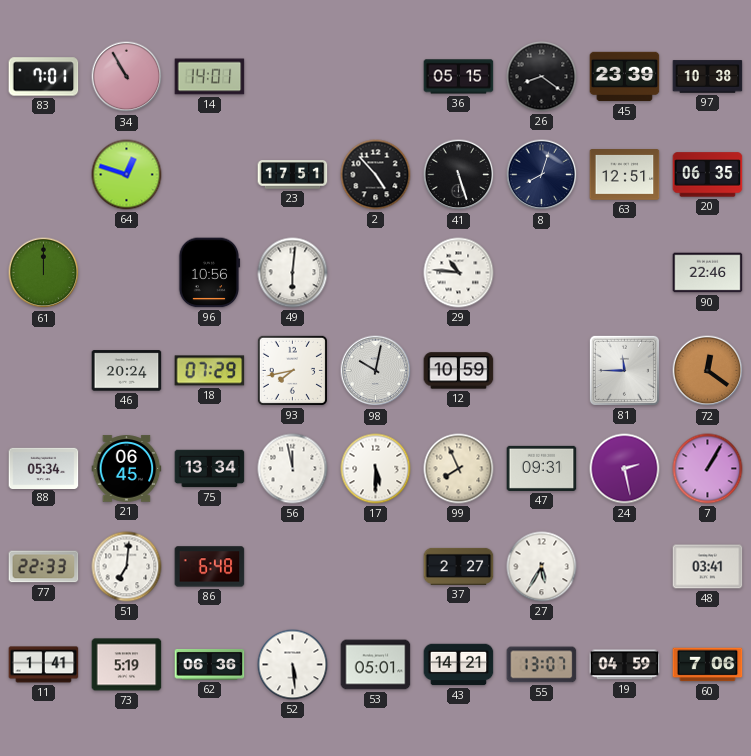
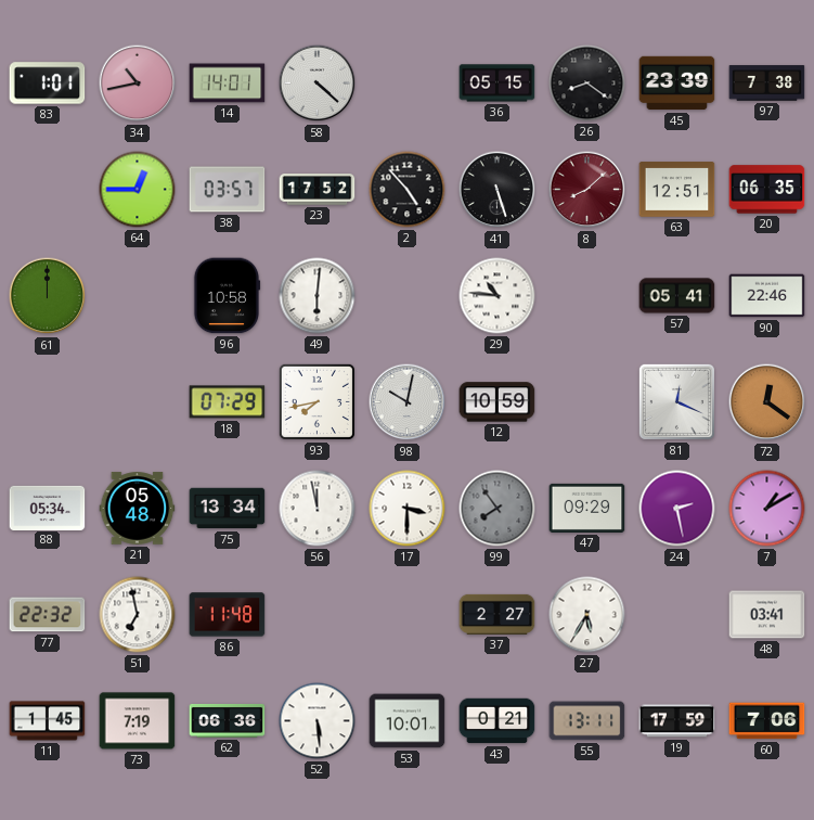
83: 7:01 -> 1:01
34: 10:55 -> 10:43
58: none -> 4:22
97: 10:38 -> 7:38
64: 12:48 -> 12:45
38: none -> 03:57
23: 17:51 -> 17:52
8: 8:03 -> 8:08
8 dial: navy -> burgundy
96: 10:56 -> 10:58
57: none -> 05:41
46: 20:24 -> none
81: 11:45 -> 12:19
21: 06:45 -> 05:48
17: 5:30 -> 3:30
99: 7:56 -> 7:54
99 dial: cream -> grey
47: 09:31 -> 09:29
7: 1:05 -> 1:10
77: 22:33 -> 22:32
51: 7:01 -> 6:58
86: 6:48 -> 11:48
11: 1:41 -> 1:45
73: 5:19 -> 7:19
53: 05:01 -> 10:01
43: 14:21 -> 0:21
55: 13:07 -> 13:11
19: 04:59 -> 17:59
